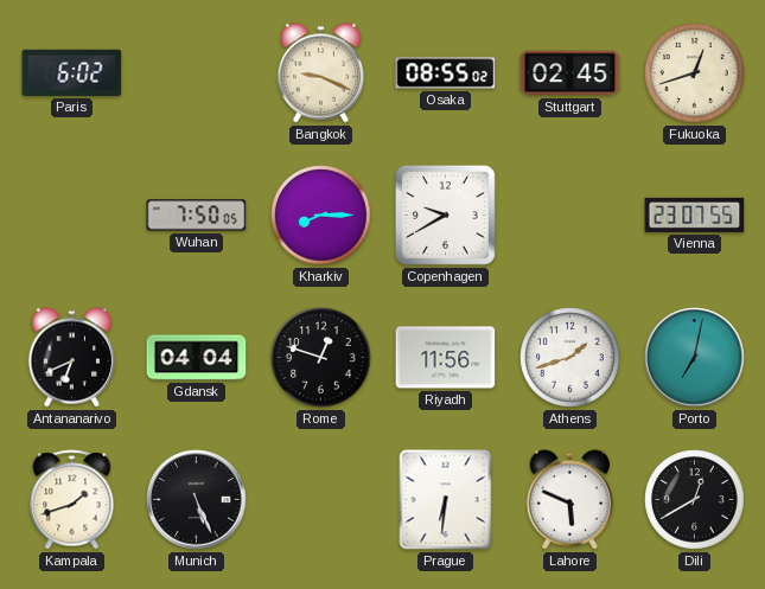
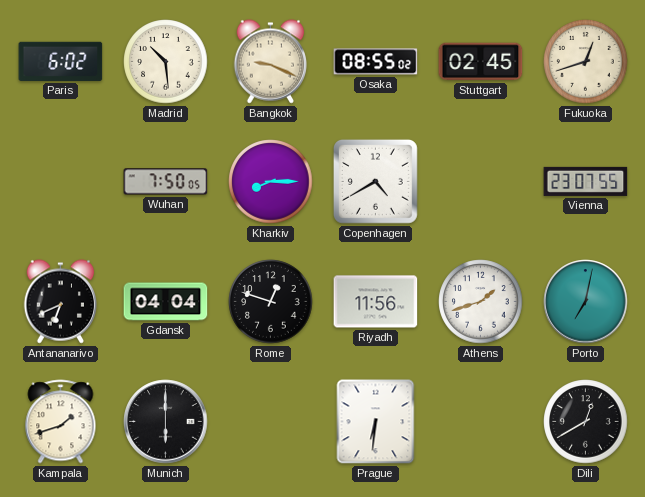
Madrid: none -> 10:29
Copenhagen: 9:40 -> 4:40
Munich: 5:26 -> 6:00
Lahore: 5:49 -> none
